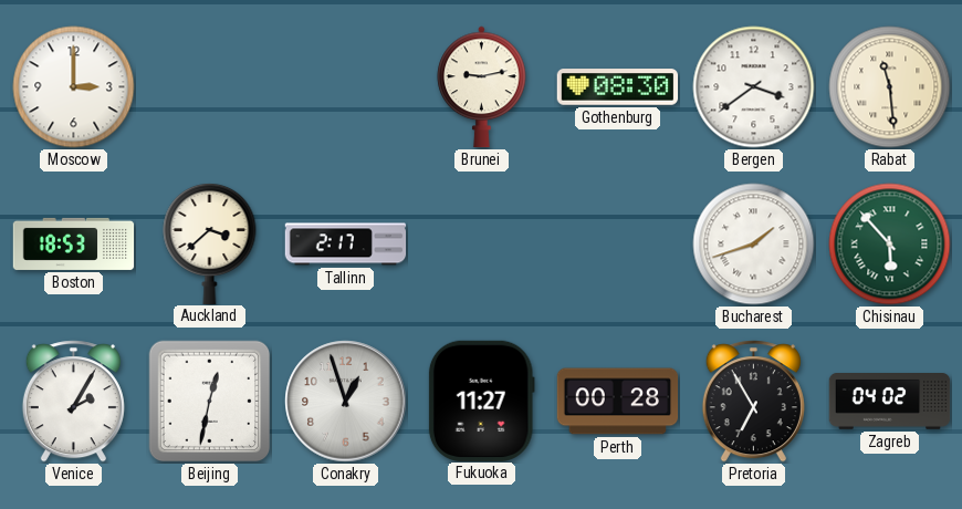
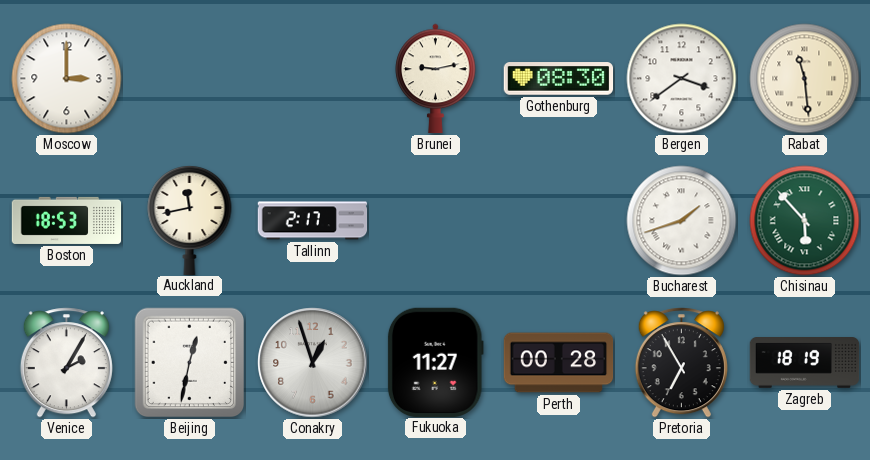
Auckland: 3:38 -> 11:43
Zagreb: 04:02 -> 18:19
